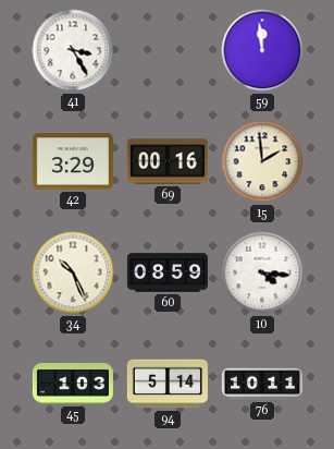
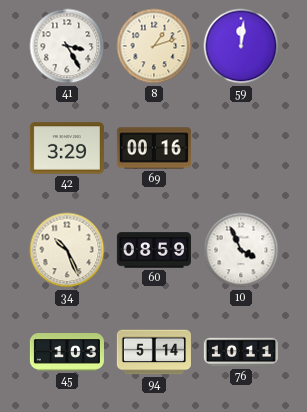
8: none -> 1:12
59: 11:59 -> 12:01
15: 1:59 -> none
10: 4:16 -> 3:56
